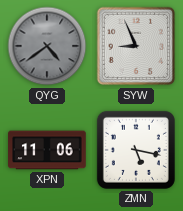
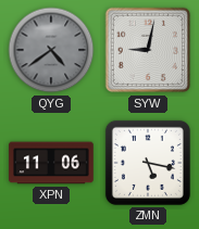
SYW: 8:56 -> 9:02
